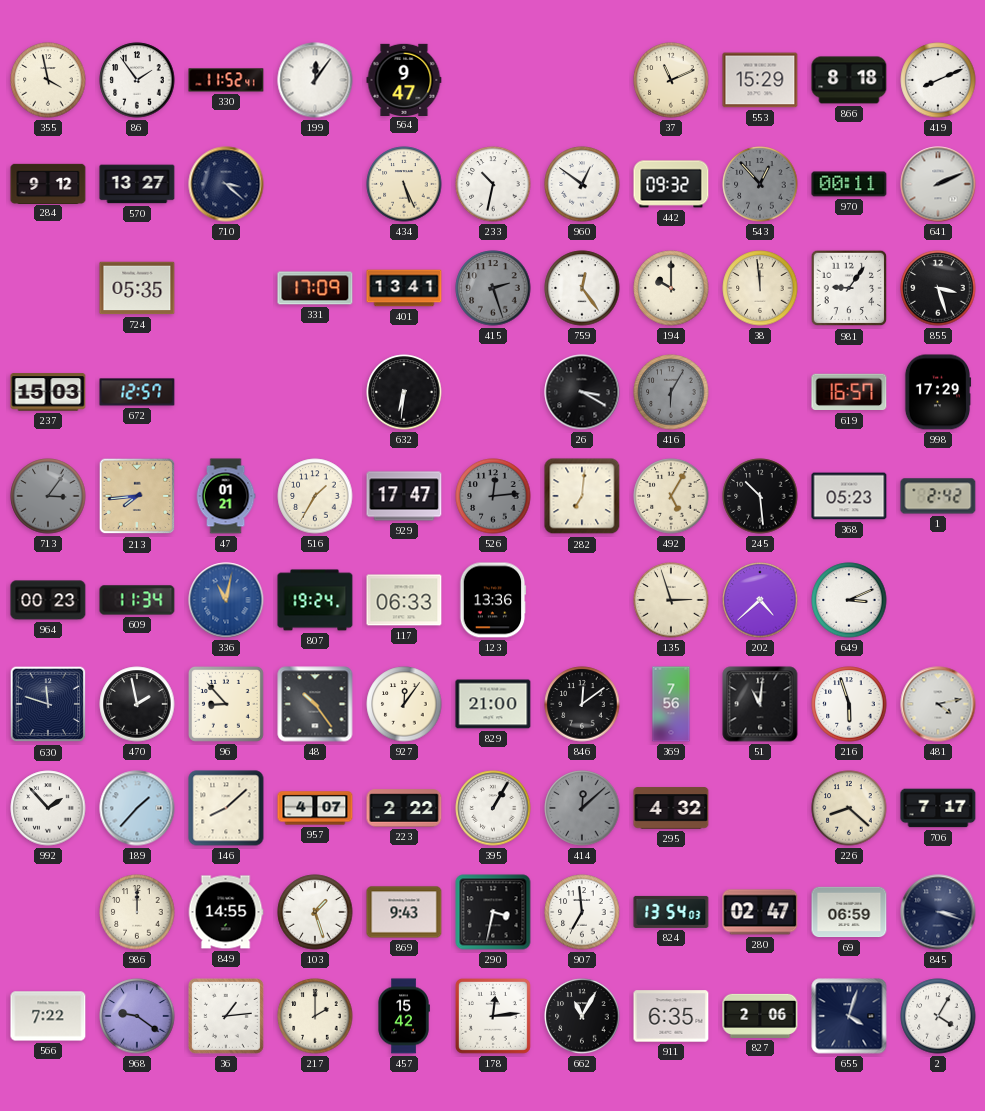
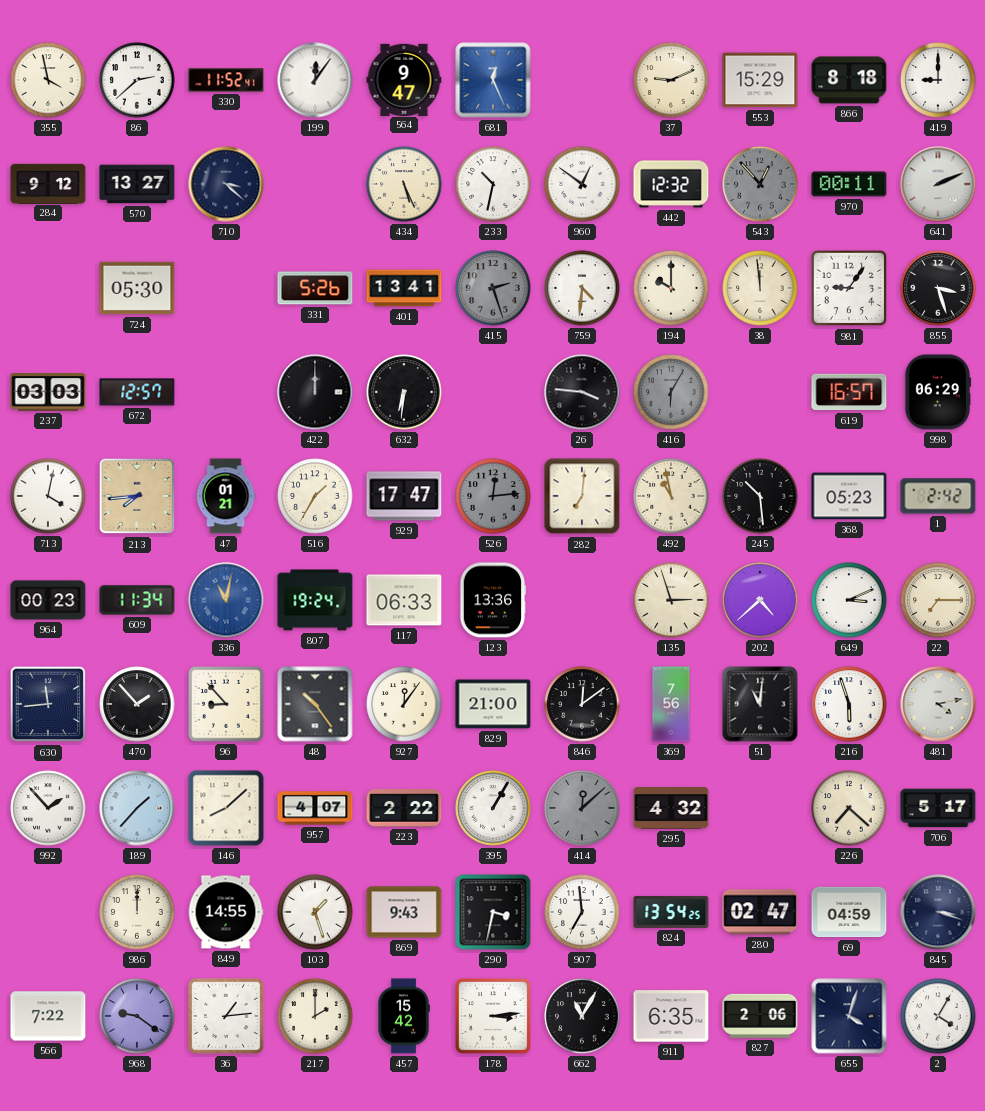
86: 1:54 -> 2:38
681: none -> 12:26
37: 11:11 -> 9:11
419: 8:11 -> 9:00
442: 09:32 -> 12:32
724: 05:35 -> 05:30
331: 17:09 -> 5:26
759: 12:24 -> 4:31
237: 15:03 -> 03:03
422: none -> 12:00
26: 3:20 -> 3:46
998: 17:29 -> 06:29
713: 3:06 -> 4:02
713 dial: grey -> white
492: 5:05 -> 10:58
22: none -> 7:15
630: 11:48 -> 11:44
470: 1:58 -> 1:53
226: 8:22 -> 7:22
706: 7:17 -> 5:17
824: 13:54:03 -> 13:54:25
69: 06:59 -> 04:59
178: 12:14 -> 3:14
